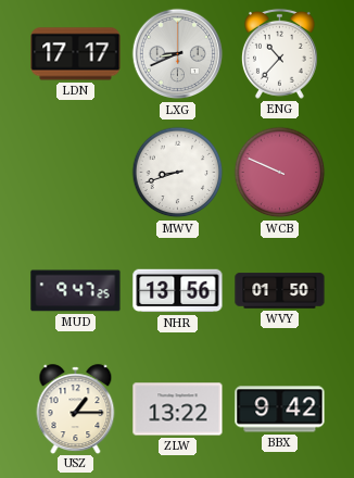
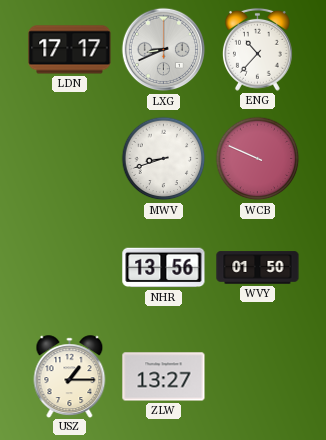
MUD: 9:47 -> none
ZLW: 13:22 -> 13:27
BBX: 9:42 -> none
